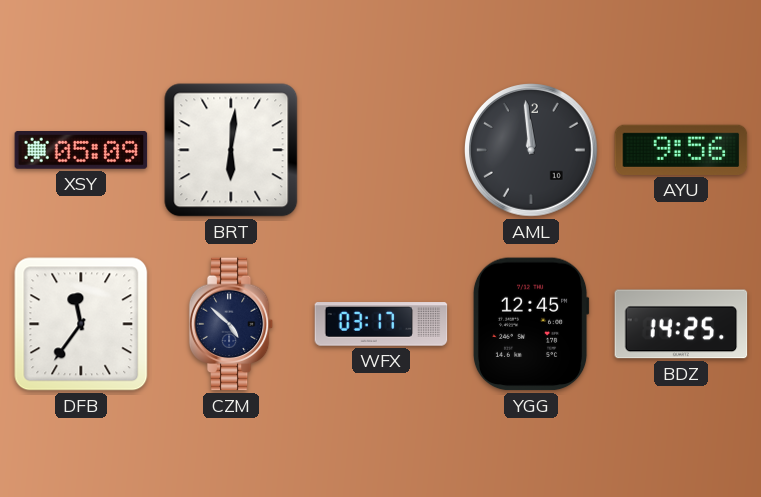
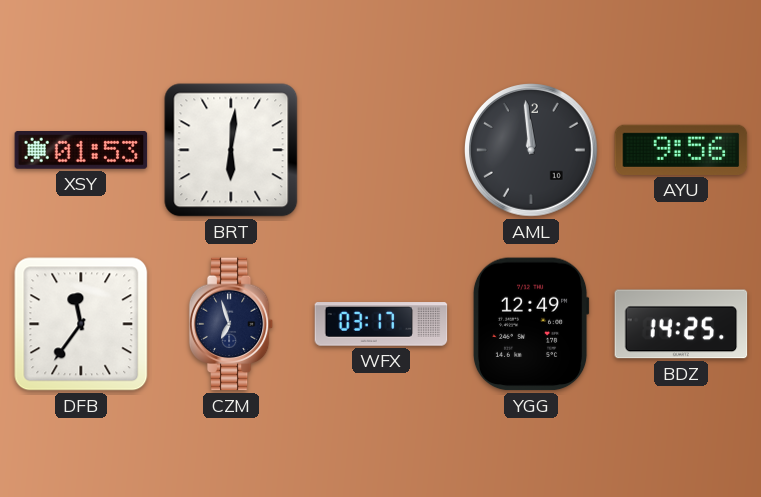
XSY: 05:09 -> 01:53
CZM: 4:52 -> 6:57
YGG: 12:45 -> 12:49
